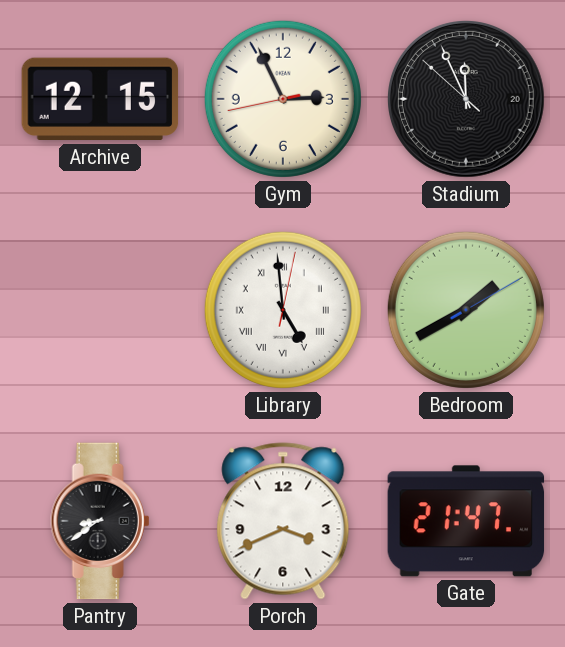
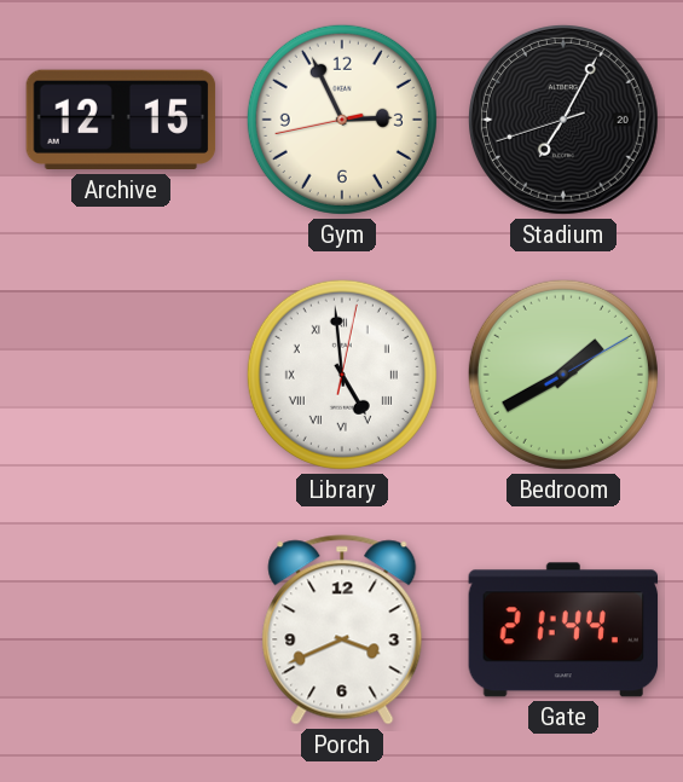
Stadium: 11:55 -> 7:04
Pantry: 8:39 -> none
Gate: 21:47 -> 21:44
